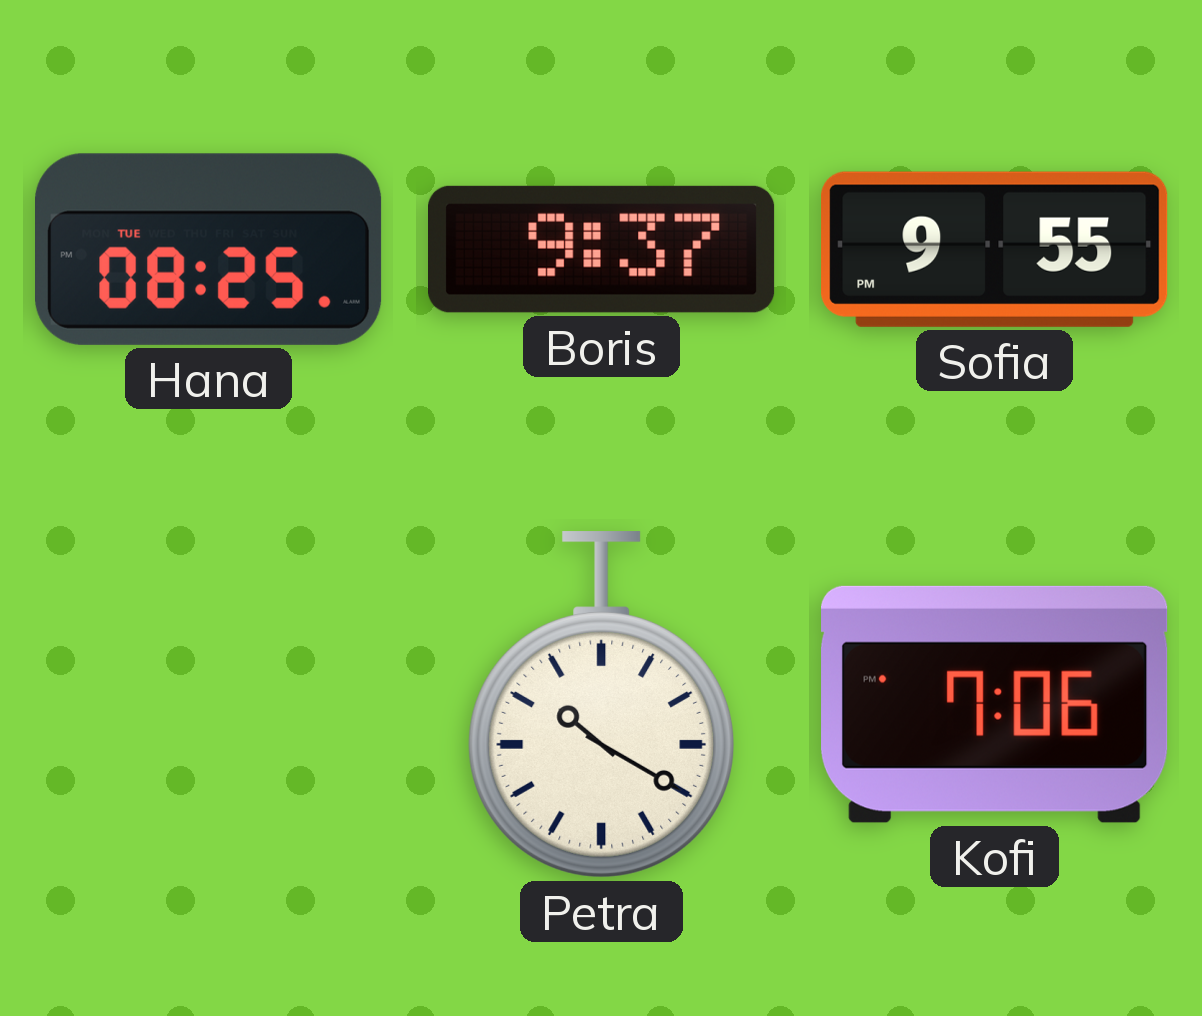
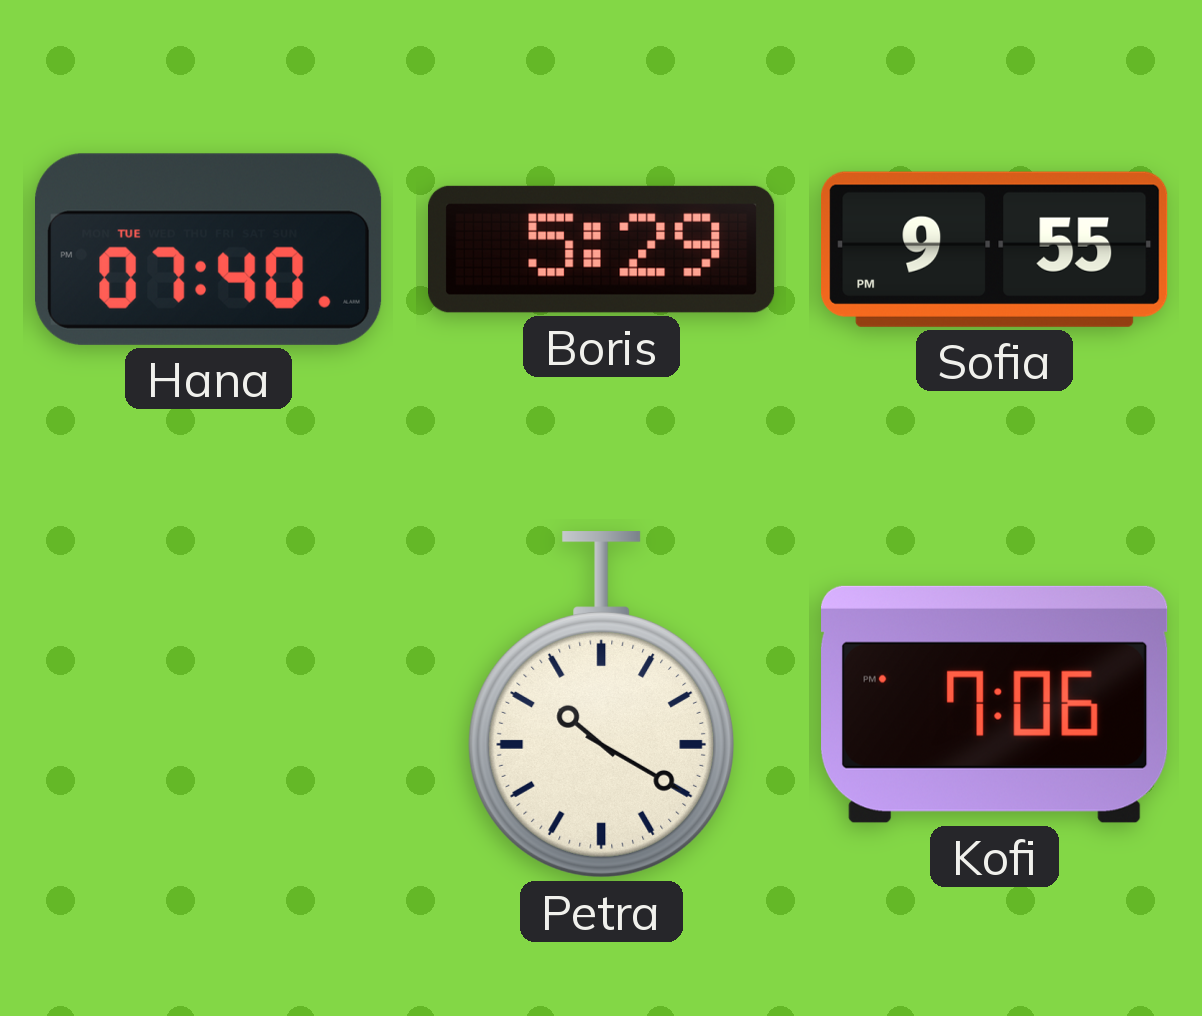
Hana: 08:25 -> 07:40
Boris: 9:37 -> 5:29
